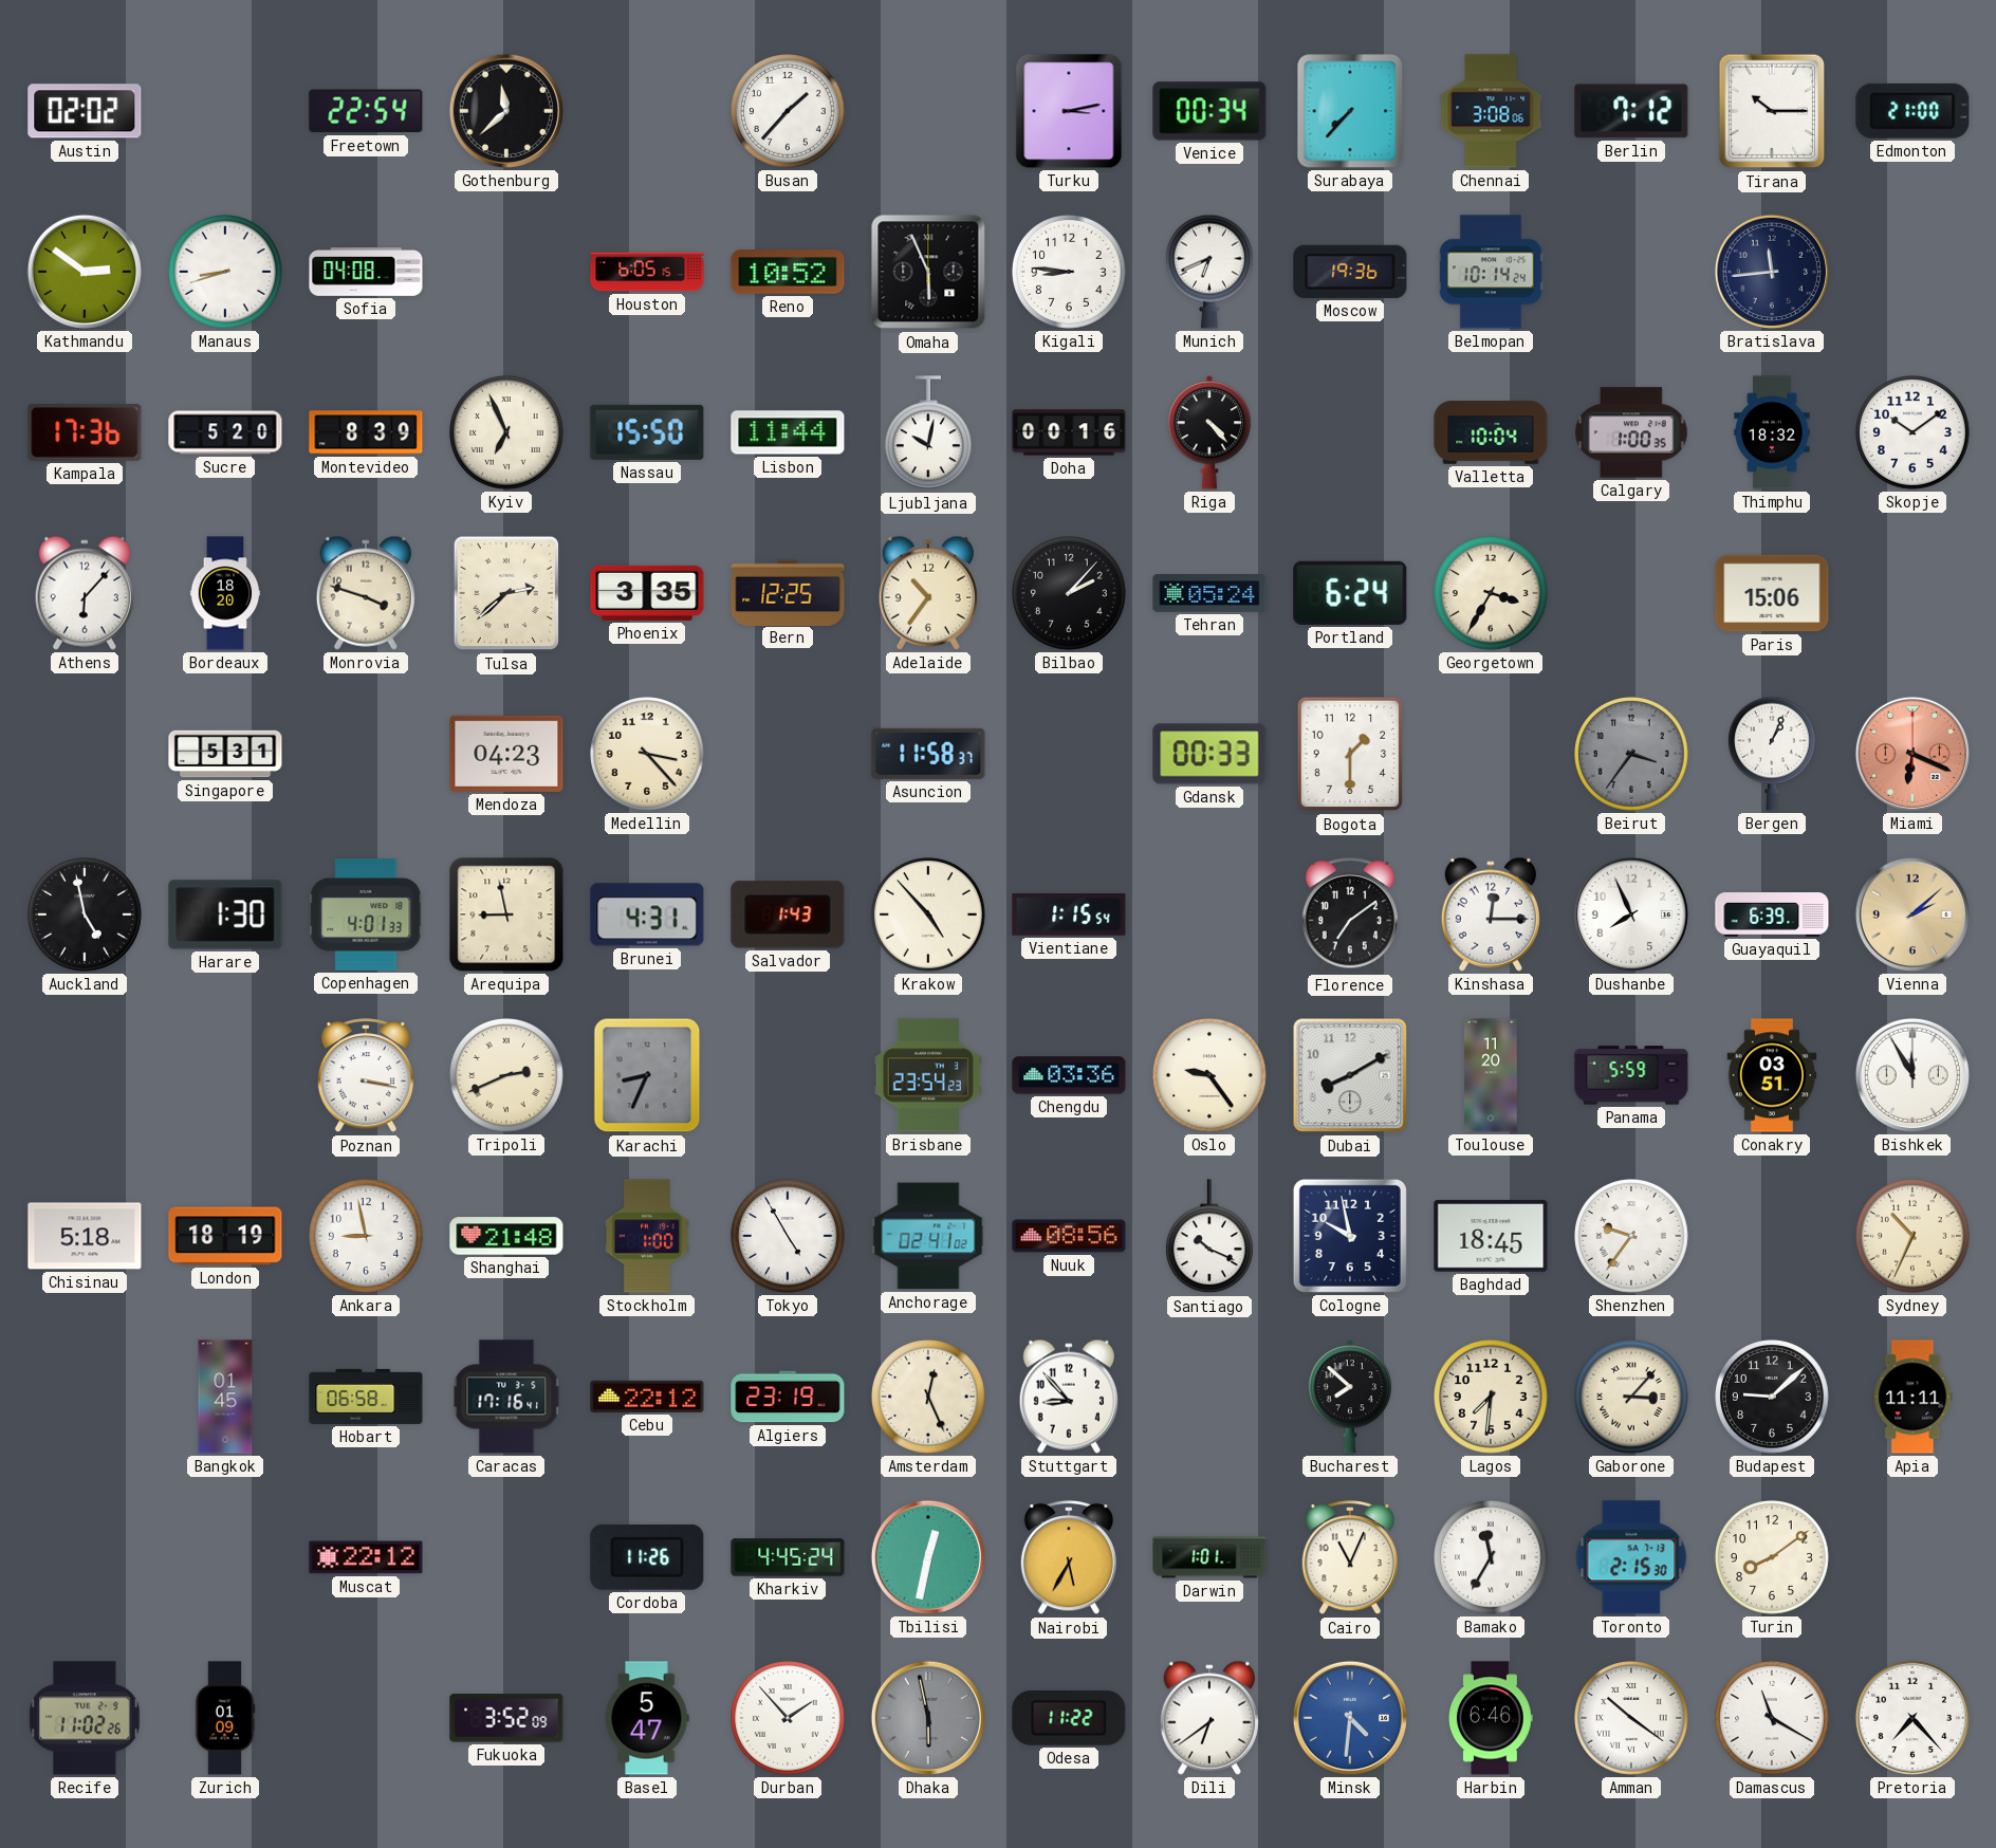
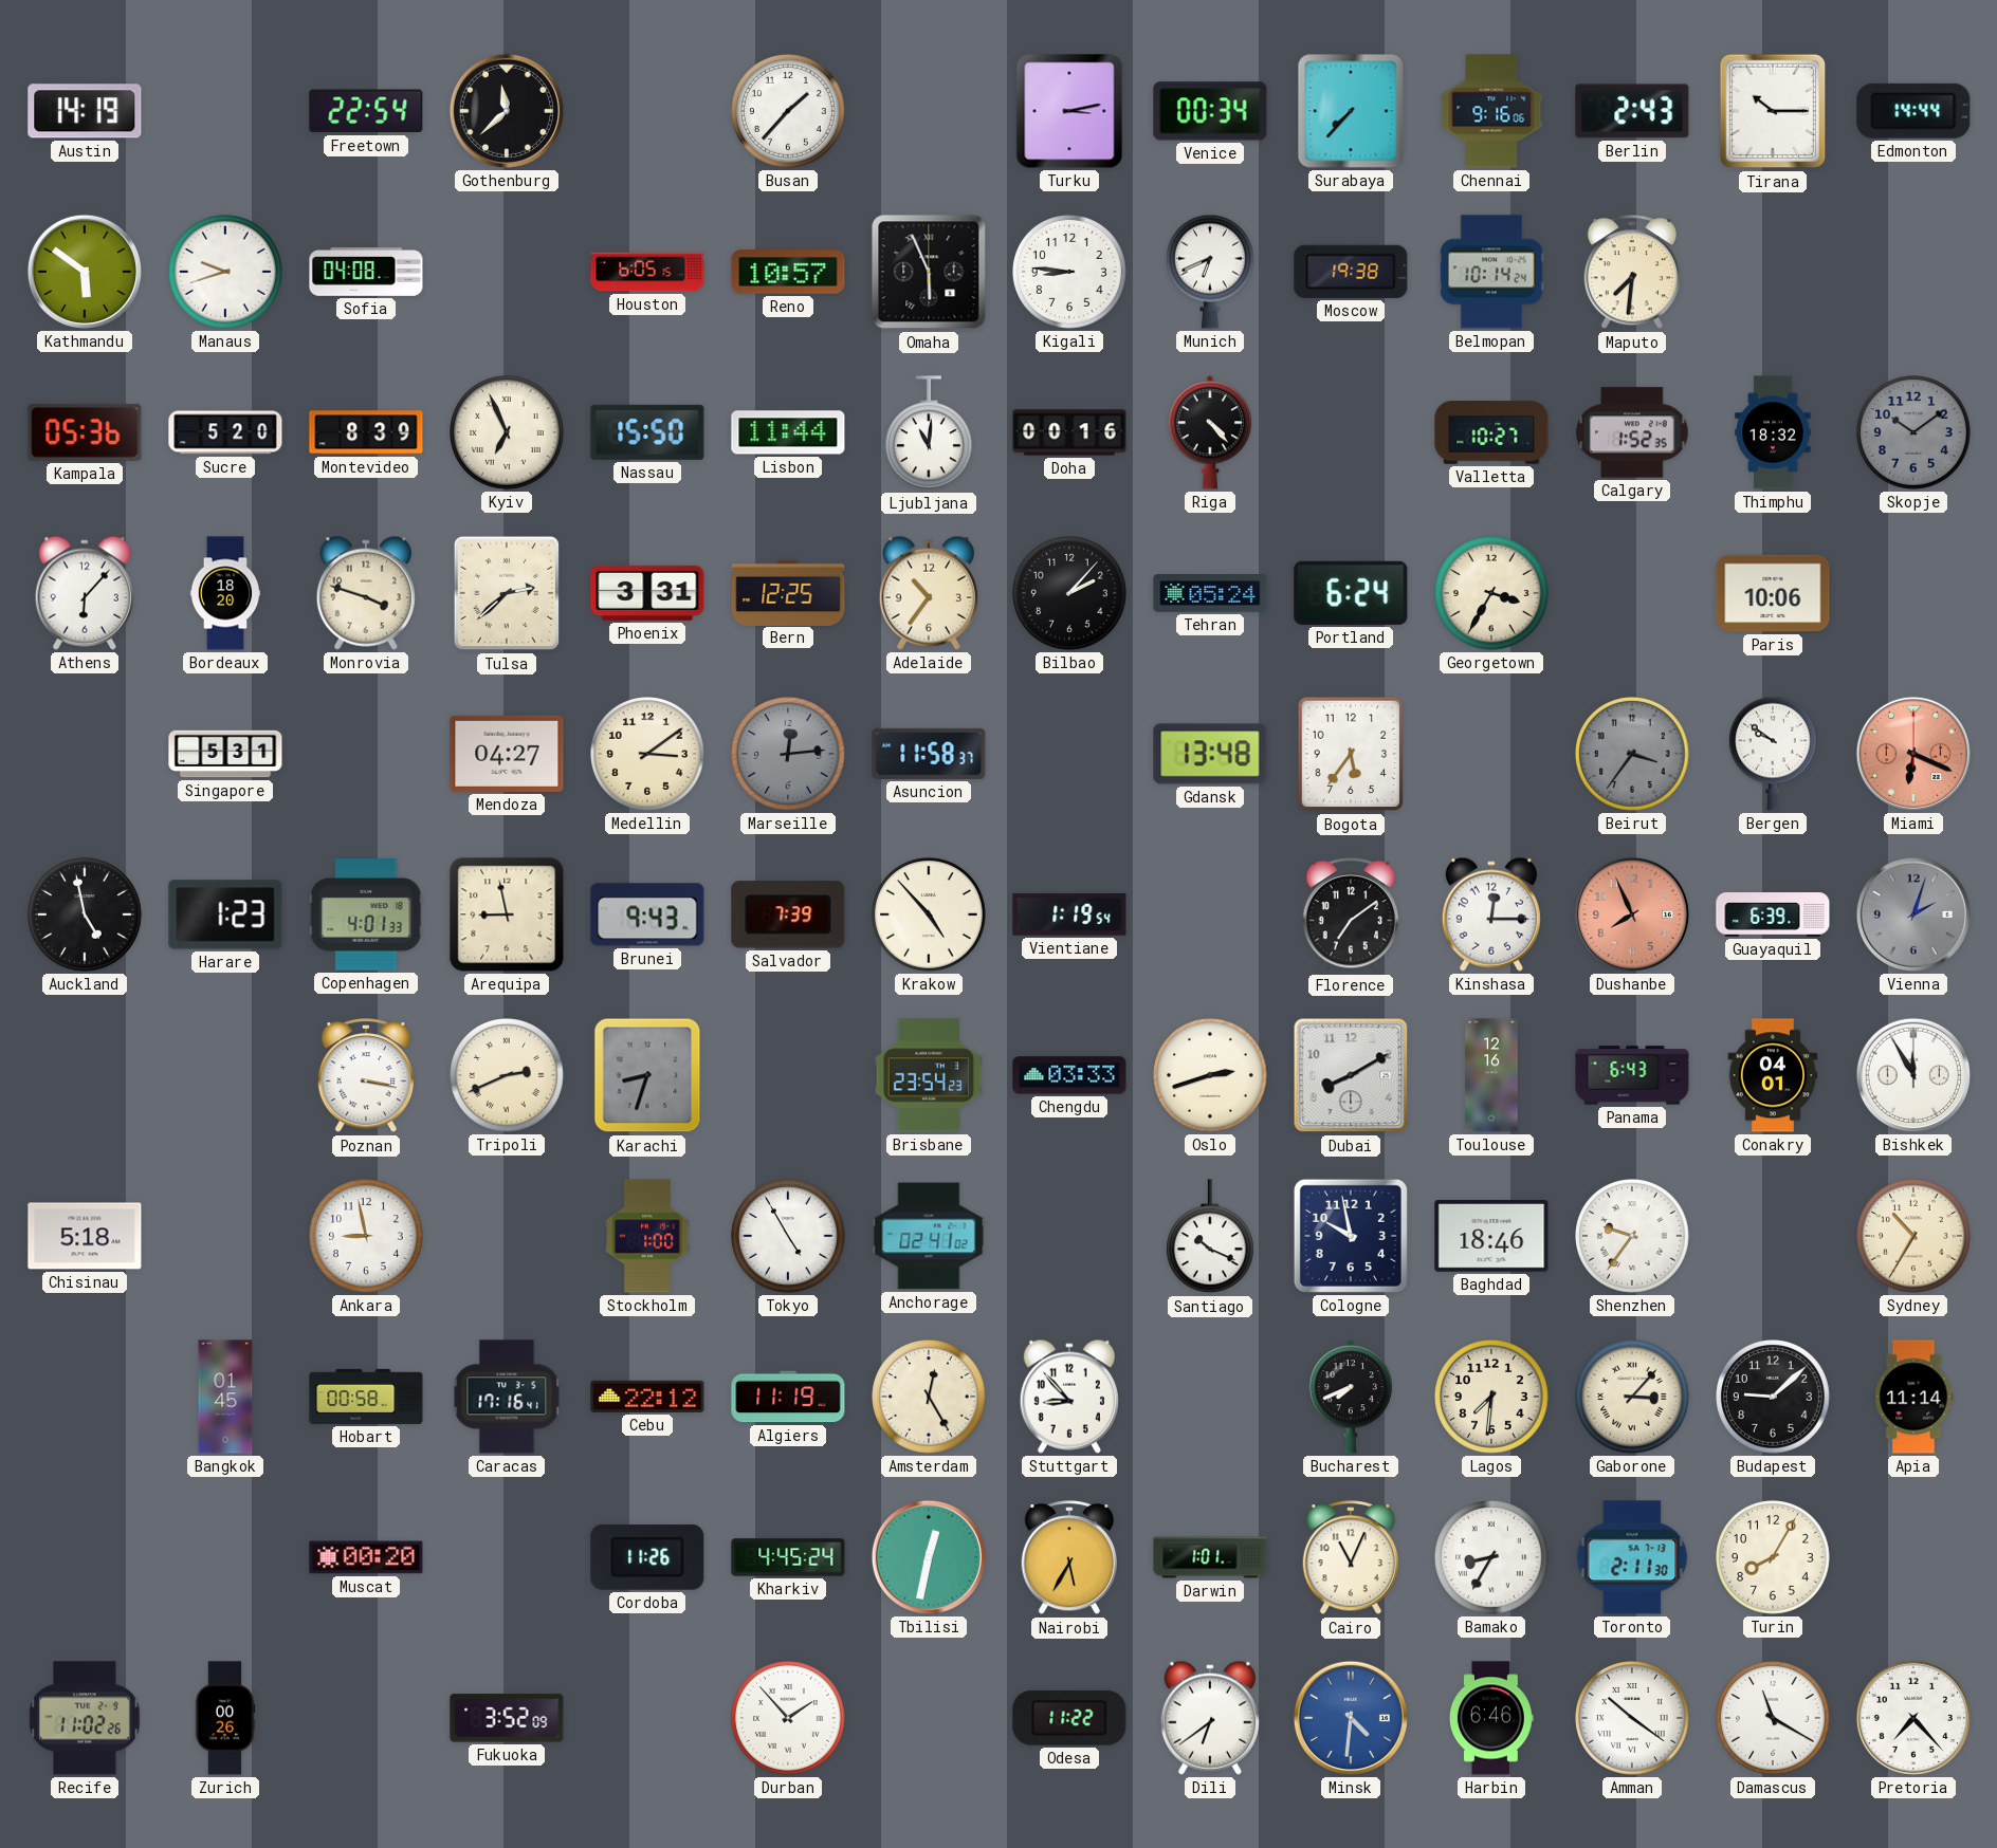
Austin: 02:02 -> 14:19
Chennai: 3:08 -> 9:16
Berlin: 7:12 -> 2:43
Edmonton: 21:00 -> 14:44
Kathmandu: 2:51 -> 5:51
Manaus: 8:42 -> 9:42
Reno: 10:52 -> 10:57
Moscow: 19:36 -> 19:38
Maputo: none -> 7:31
Bratislava: 11:44 -> none
Kampala: 17:36 -> 05:36
Ljubljana: 10:02 -> 11:01
Valletta: 10:04 -> 10:27
Calgary: 1:00 -> 1:52
Skopje dial: white -> grey
Phoenix: 3:35 -> 3:31
Paris: 15:06 -> 10:06
Mendoza: 04:23 -> 04:27
Medellin: 3:23 -> 3:09
Marseille: none -> 12:14
Gdansk: 00:33 -> 13:48
Bogota: 1:30 -> 5:36
Bergen: 1:04 -> 9:51
Harare: 1:30 -> 1:23
Brunei: 4:31 -> 9:43
Salvador: 1:43 -> 7:39
Vientiane: 1:15 -> 1:19
Dushanbe dial: white -> salmon
Vienna: 2:08 -> 2:03
Vienna dial: champagne -> grey
Karachi: 8:34 -> 8:33
Chengdu: 03:36 -> 03:33
Oslo: 9:24 -> 2:42
Toulouse: 11:20 -> 12:16
Panama: 5:59 -> 6:43
Conakry: 03:51 -> 04:01
London: 18:19 -> none
Shanghai: 21:48 -> none
Nuuk: 08:56 -> none
Baghdad: 18:45 -> 18:46
Sydney: 10:34 -> 10:35
Hobart: 06:58 -> 00:58
Algiers: 23:19 -> 11:19
Amsterdam: 12:26 -> 12:25
Bucharest: 7:52 -> 7:41
Apia: 11:11 -> 11:14
Muscat: 22:12 -> 00:20
Bamako: 11:35 -> 8:35
Toronto: 2:15 -> 2:11
Turin: 8:09 -> 8:05
Zurich: 01:09 -> 00:26
Basel: 5:47 -> none
Dhaka: 5:58 -> none
